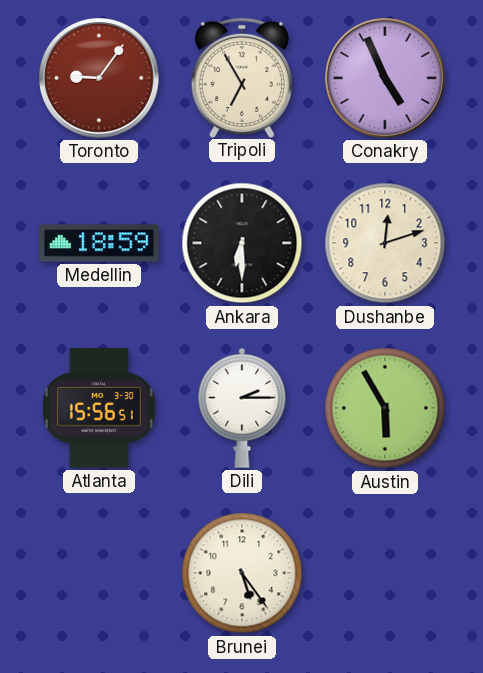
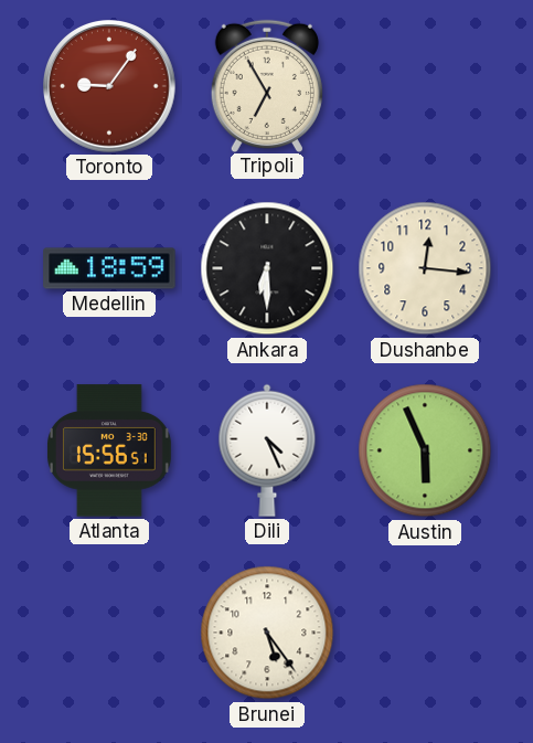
Conakry: 4:56 -> none
Dushanbe: 12:12 -> 12:16
Dili: 2:15 -> 4:26
Austin: 5:55 -> 5:56
